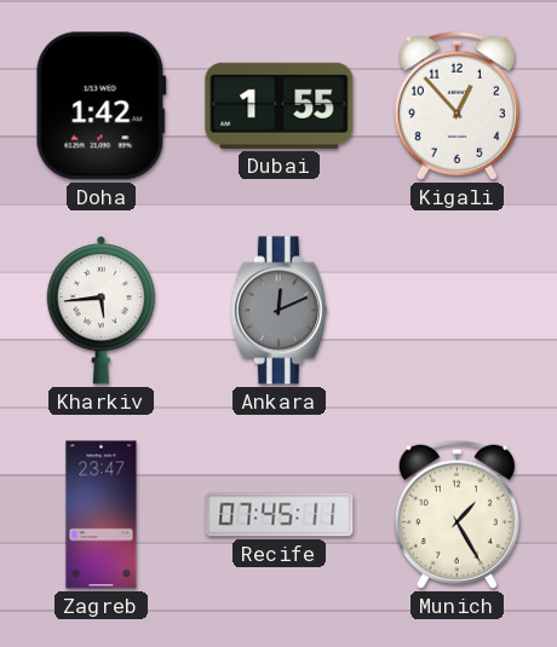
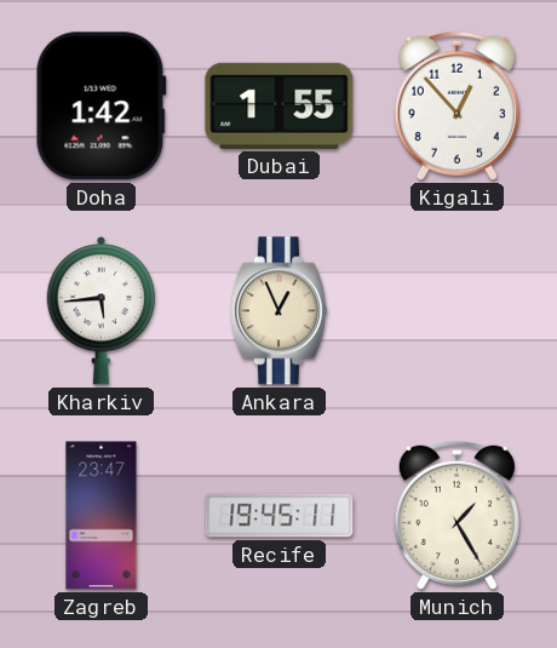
Ankara: 12:11 -> 12:56
Ankara dial: grey -> cream
Recife: 07:45 -> 19:45
